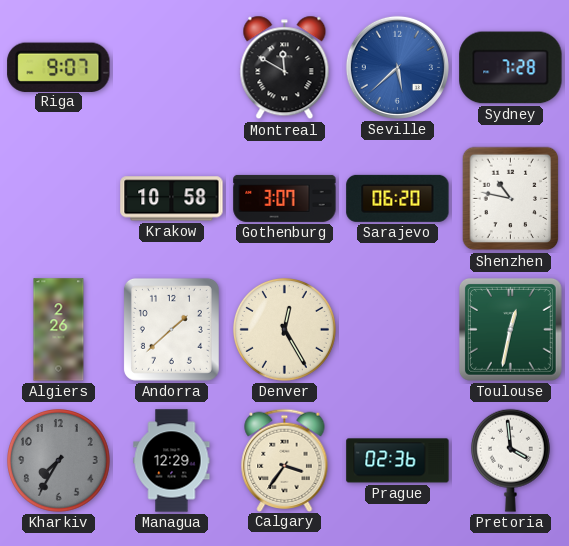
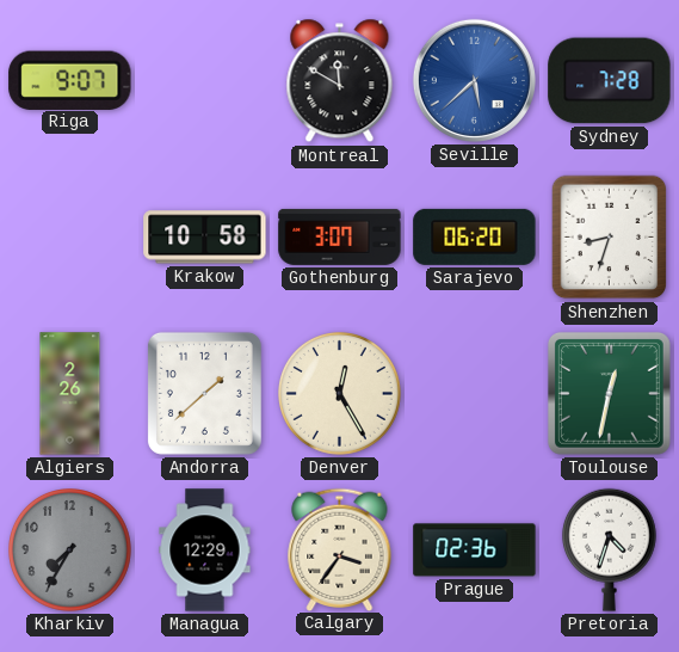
Shenzhen: 10:47 -> 8:33
Pretoria: 3:59 -> 4:33
